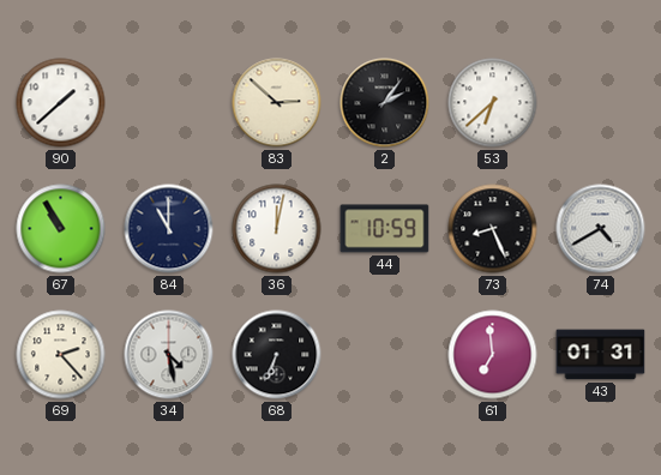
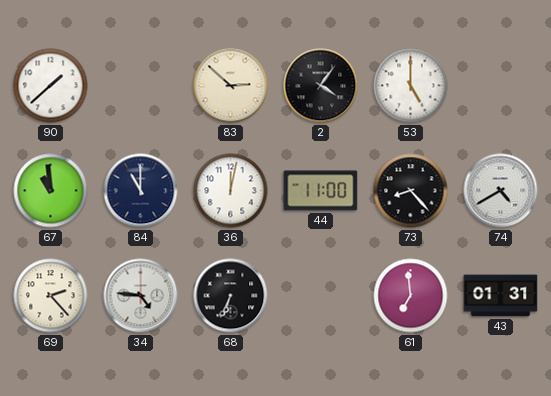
2: 2:06 -> 4:06
53: 6:38 -> 5:00
67: 10:55 -> 10:59
44: 10:59 -> 11:00
73: 8:26 -> 8:23
34: 4:28 -> 4:46
